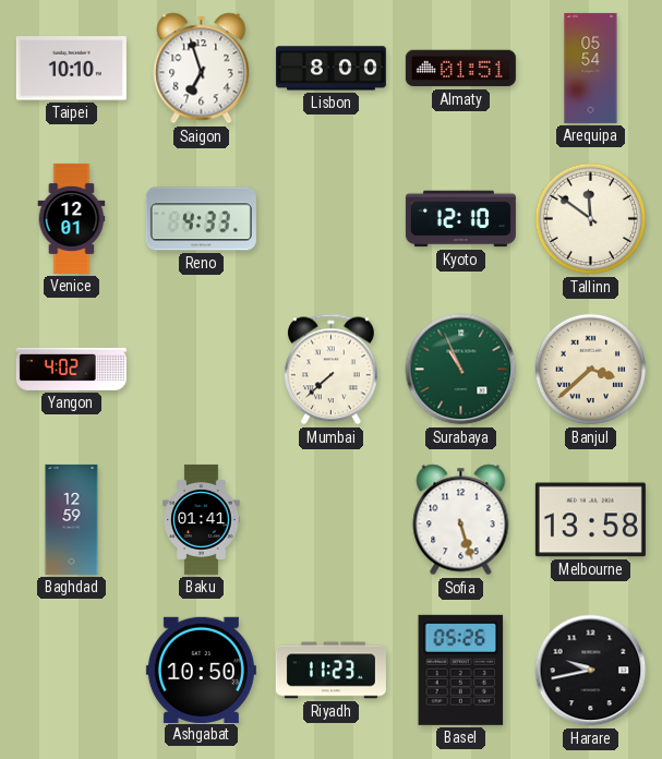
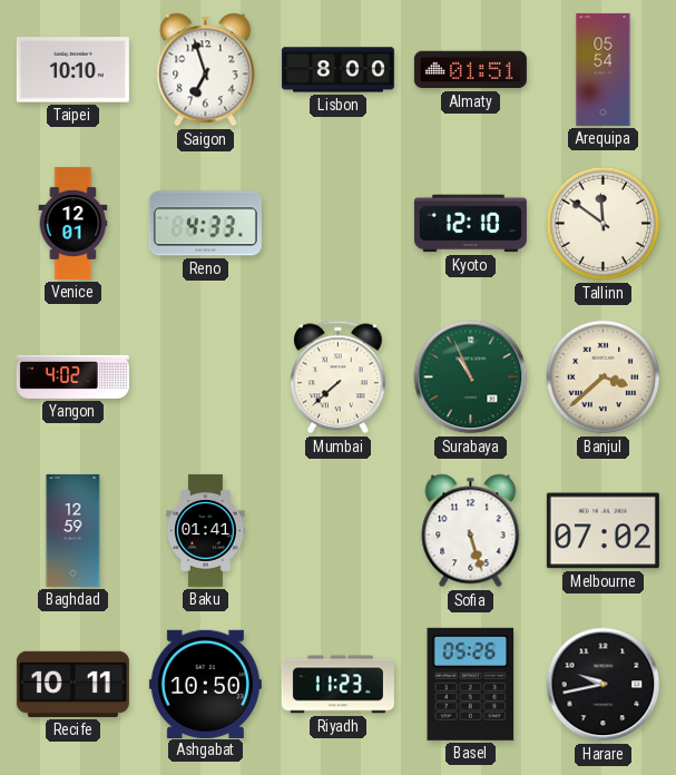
Melbourne: 13:58 -> 07:02
Recife: none -> 10:11
